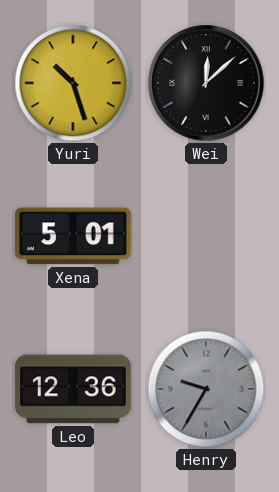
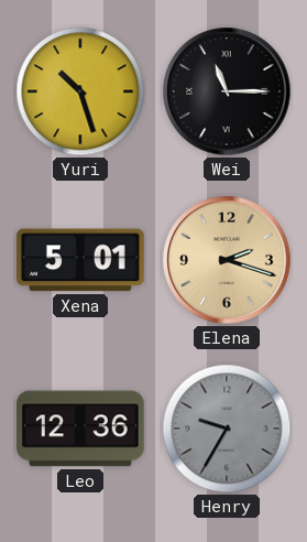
Wei: 12:08 -> 11:15
Elena: none -> 2:18
